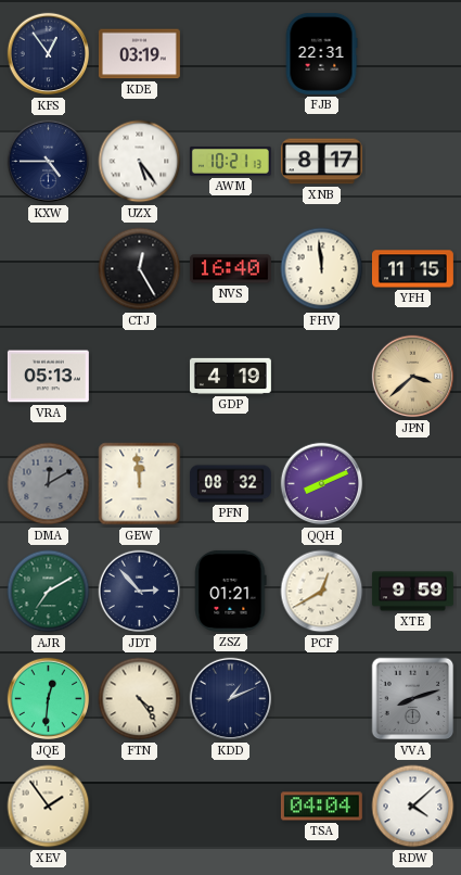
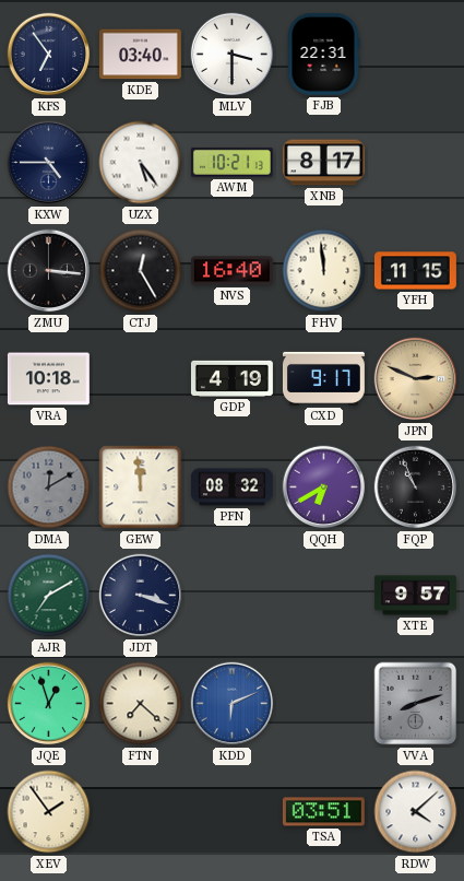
KFS: 12:54 -> 6:54
KDE: 03:19 -> 03:40
MLV: none -> 3:30
ZMU: none -> 3:16
VRA: 05:13 -> 10:18
CXD: none -> 9:17
JPN: 3:38 -> 2:49
QQH: 8:11 -> 6:40
FQP: none -> 10:56
JDT: 2:53 -> 3:18
ZSZ: 01:21 -> none
PCF: 12:40 -> none
XTE: 9:59 -> 9:57
JQE: 12:31 -> 12:57
FTN: 4:24 -> 7:22
KDD: 1:11 -> 6:11
KDD dial: navy -> blue
TSA: 04:04 -> 03:51
